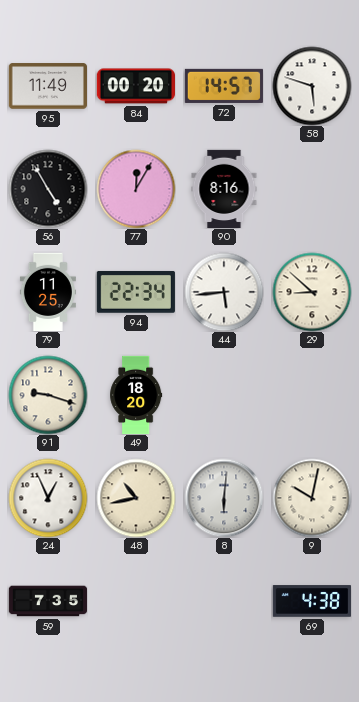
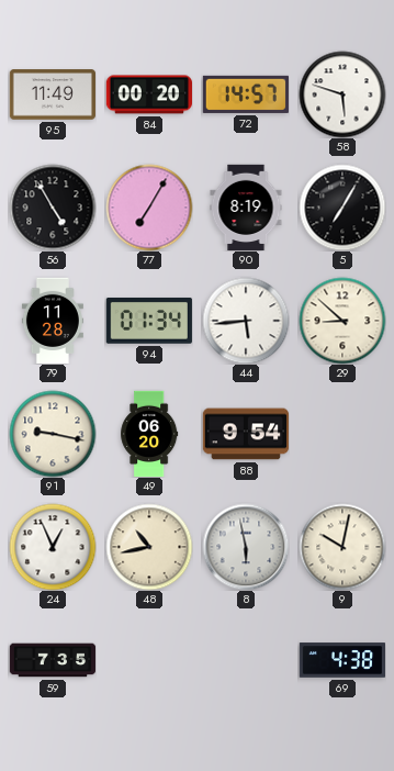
77: 12:05 -> 7:05
90: 8:16 -> 8:19
5: none -> 7:05
79: 11:25 -> 11:28
94: 22:34 -> 01:34
91: 9:18 -> 9:17
49: 18:20 -> 06:20
88: none -> 9:54
8: 6:01 -> 5:58
